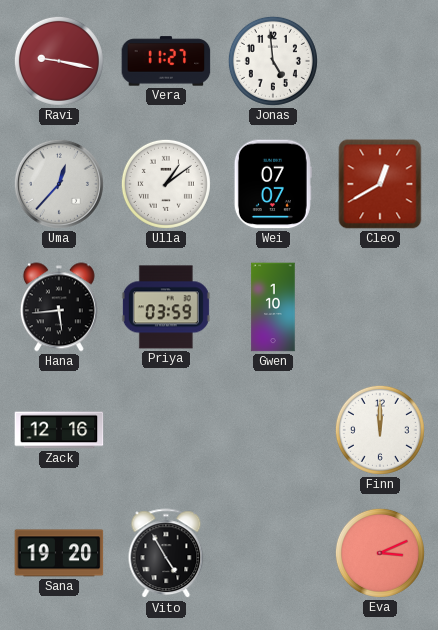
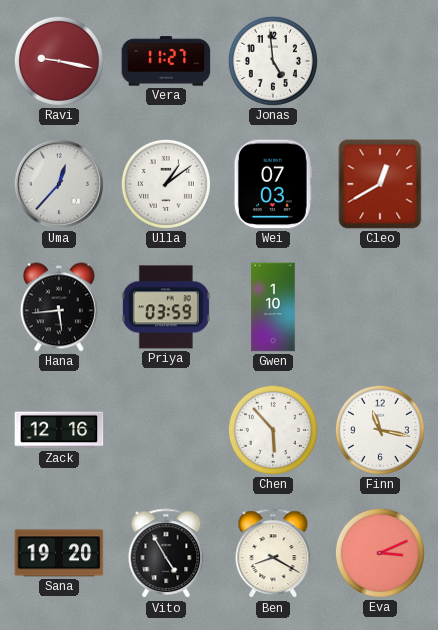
Wei: 07:07 -> 07:03
Chen: none -> 5:53
Finn: 12:00 -> 11:17
Ben: none -> 8:20
